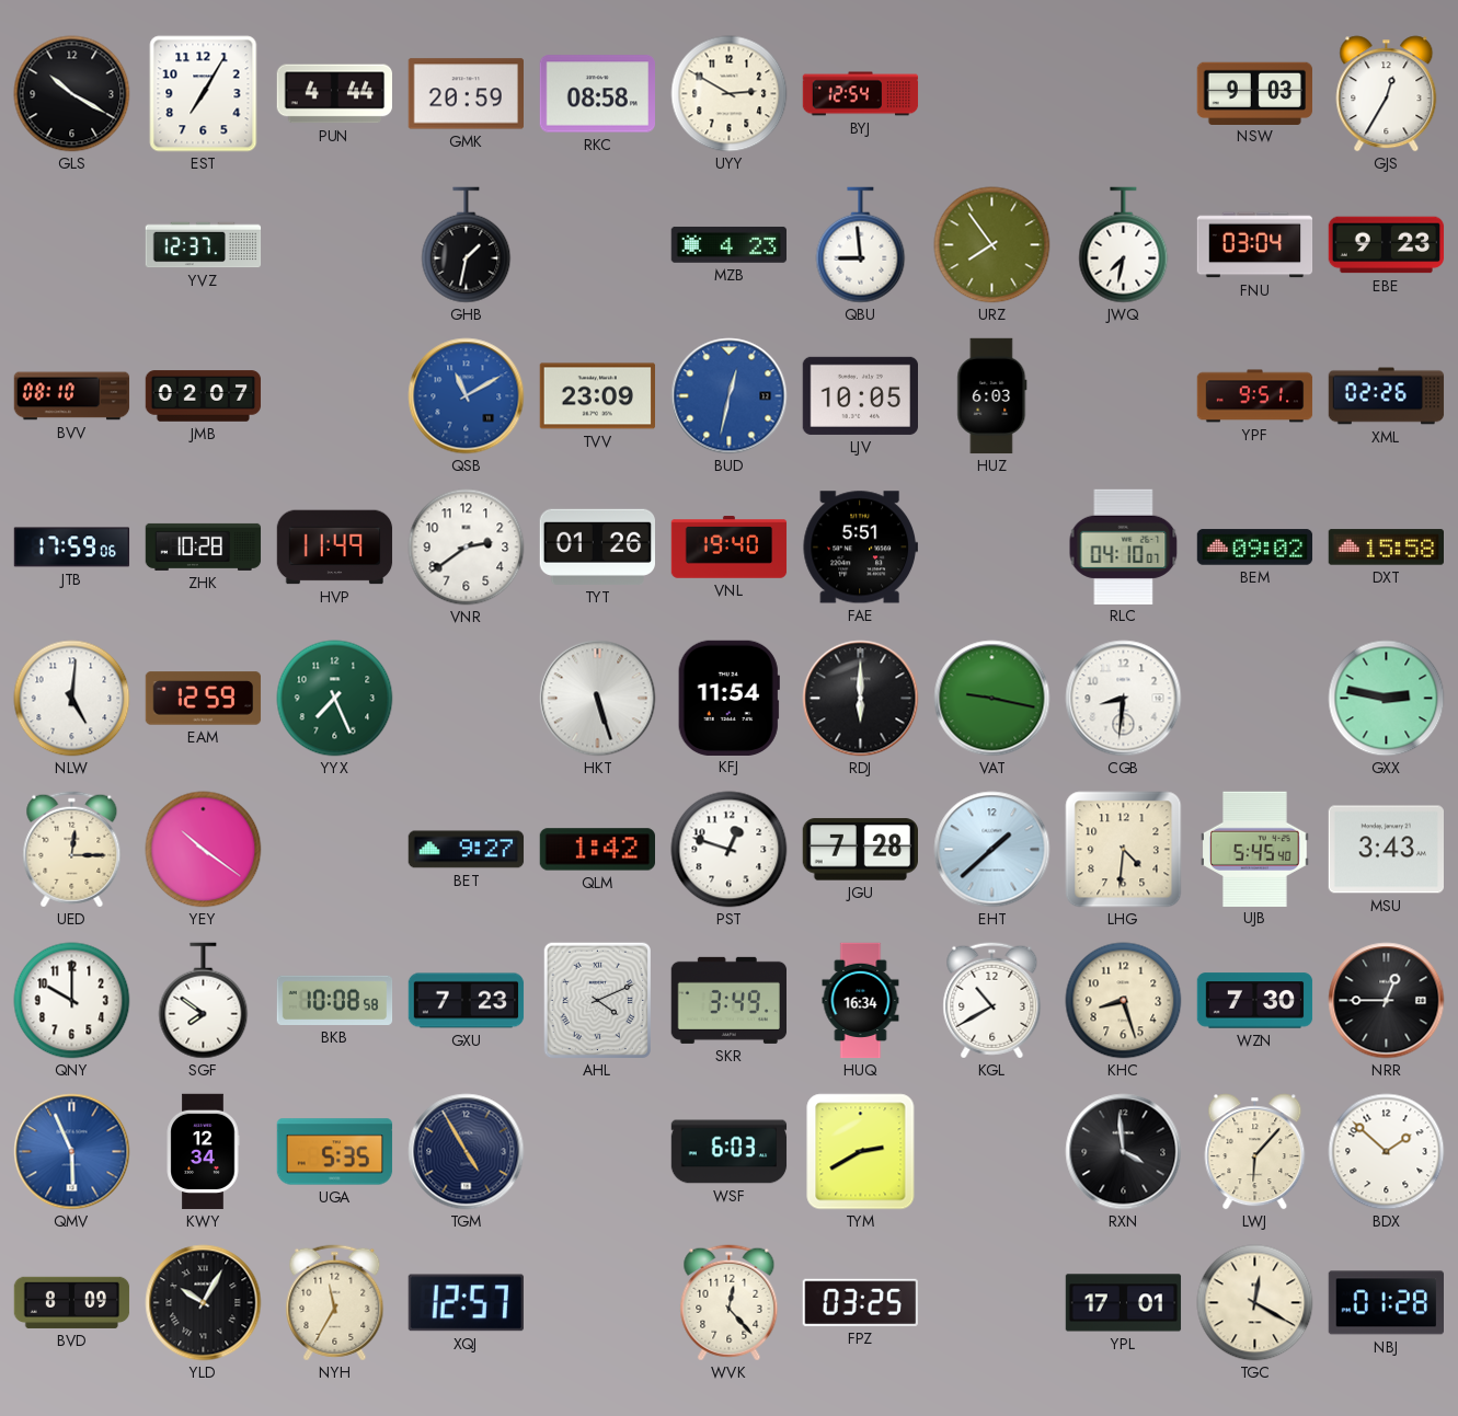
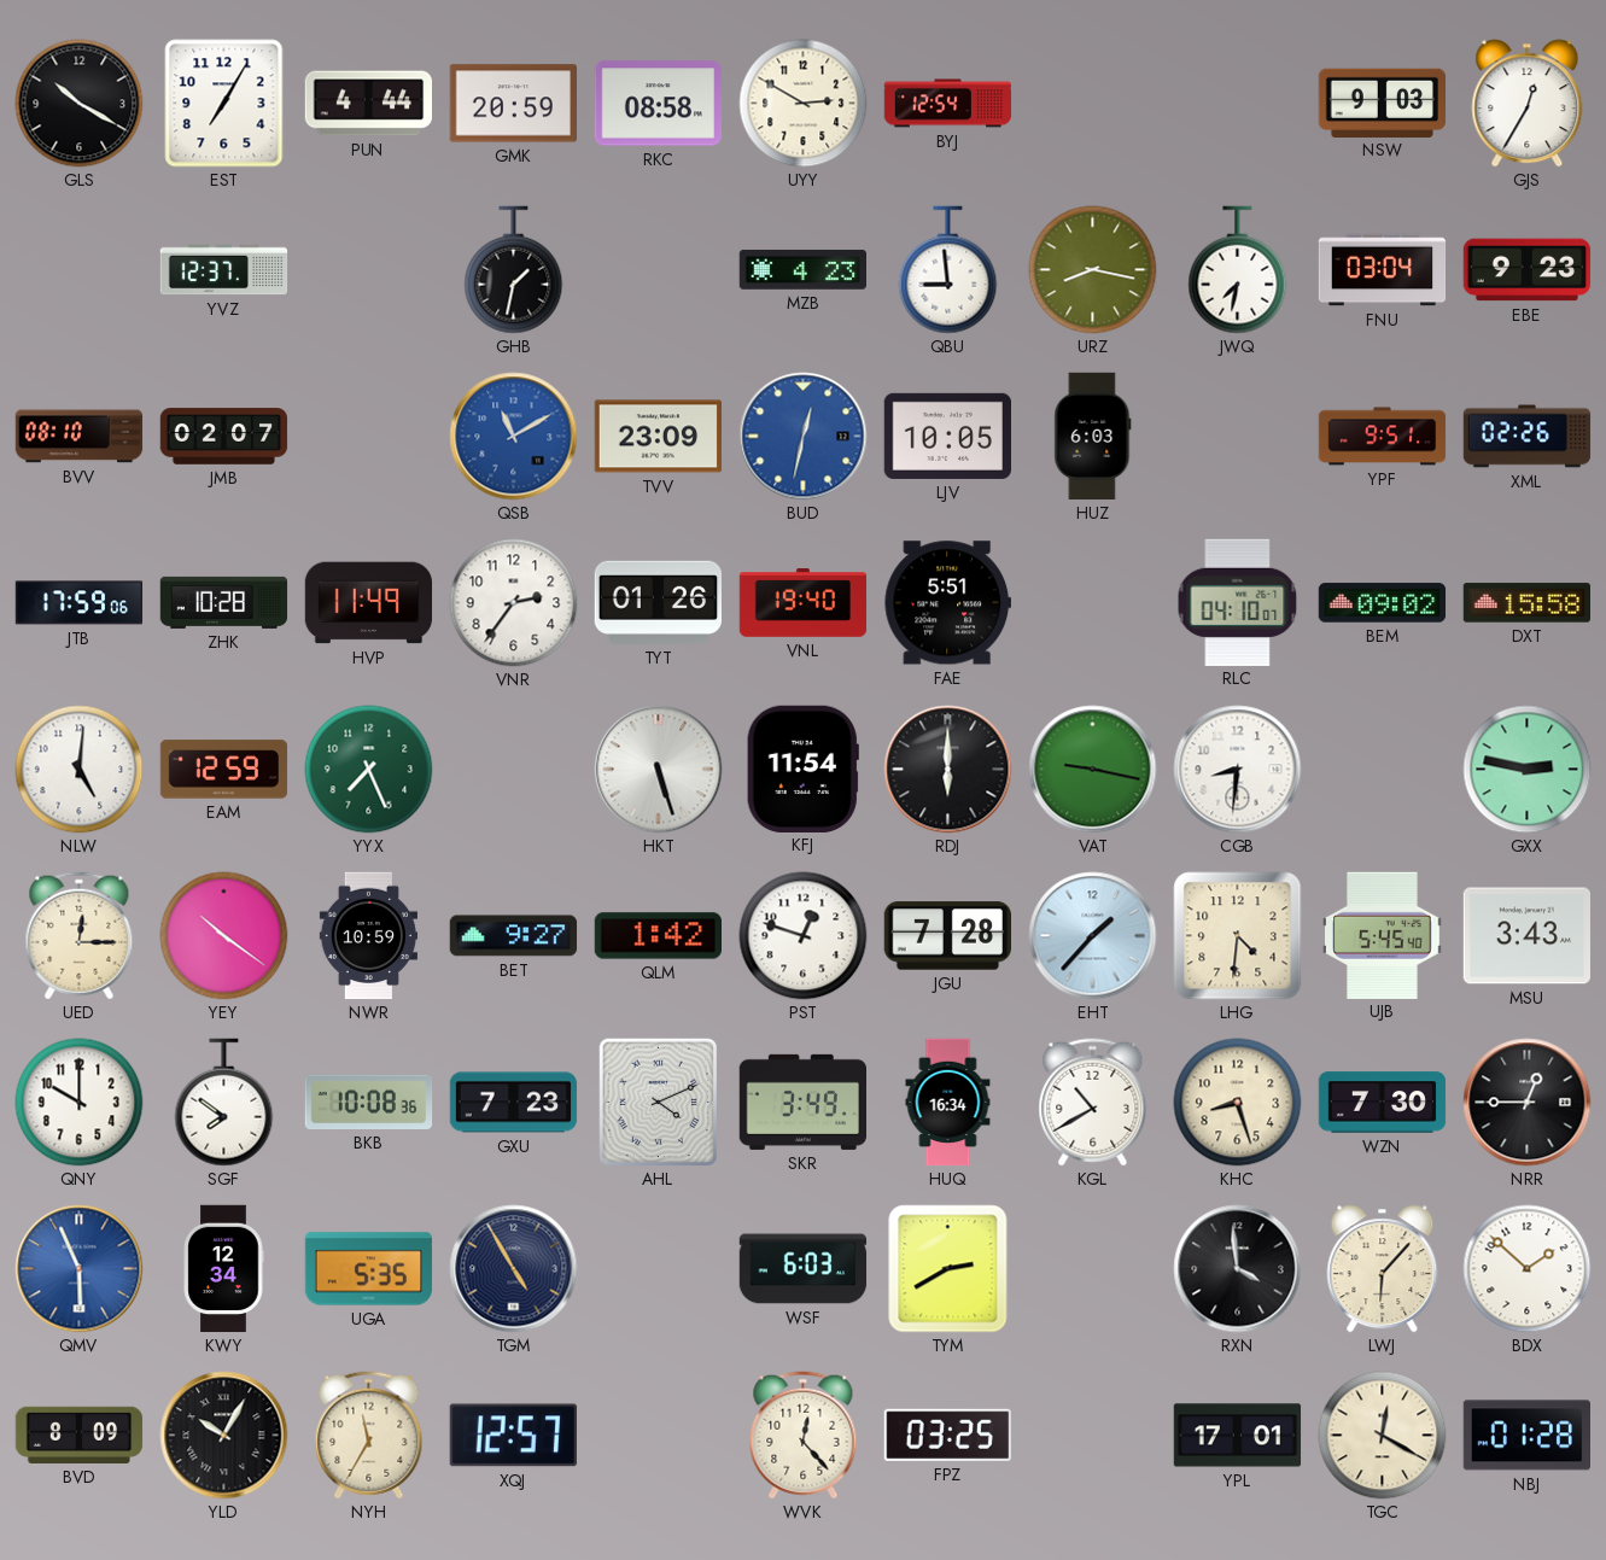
URZ: 7:54 -> 8:17
VNR: 2:39 -> 2:36
NWR: none -> 10:59
EHT: 1:38 -> 1:37
BKB: 10:08:58 -> 10:08:36
